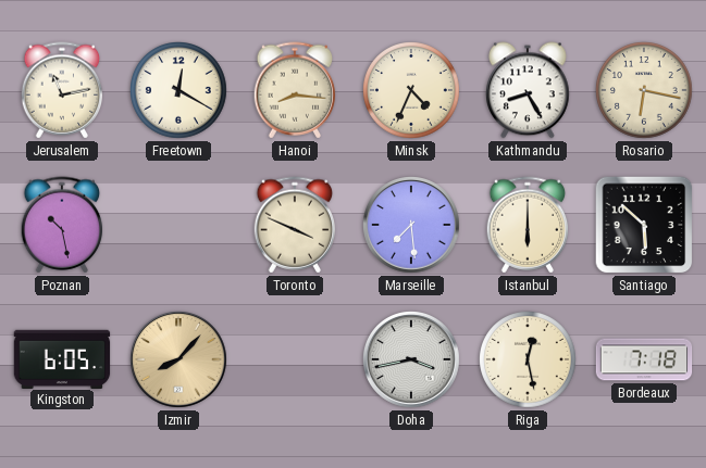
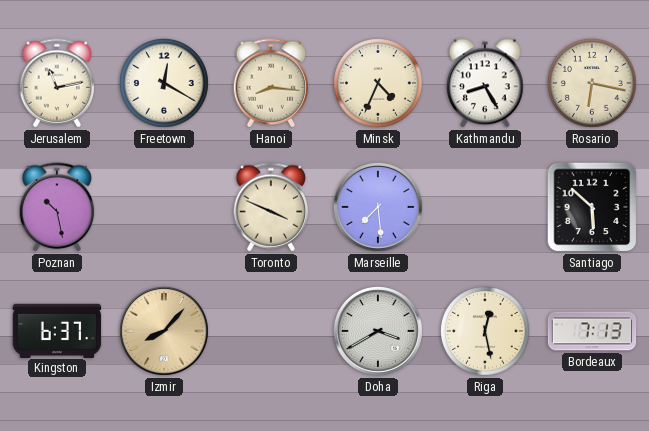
Istanbul: 6:00 -> none
Kingston: 6:05 -> 6:37
Doha: 3:43 -> 3:40
Bordeaux: 7:18 -> 7:13
